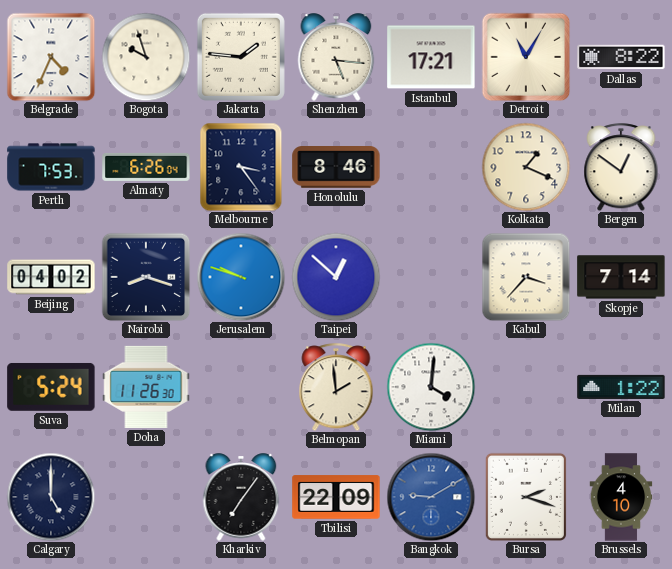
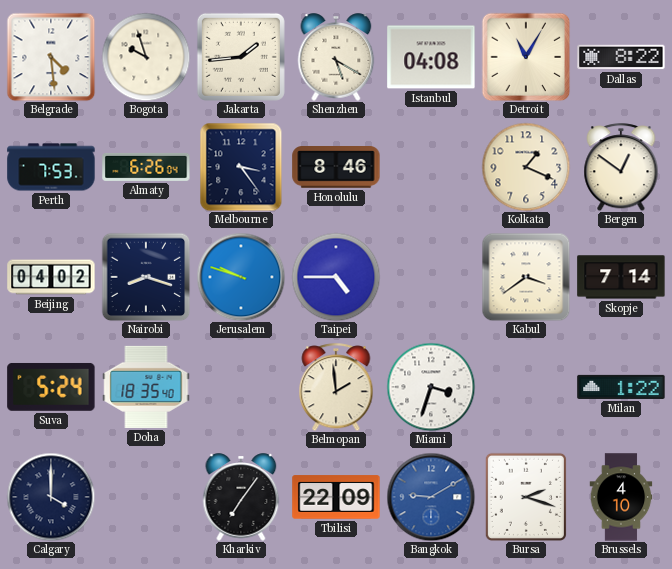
Belgrade: 4:34 -> 4:29
Jakarta: 1:46 -> 1:44
Shenzhen: 5:16 -> 5:20
Istanbul: 17:21 -> 04:08
Taipei: 12:52 -> 4:45
Kabul: 3:37 -> 3:39
Doha: 11:26 -> 18:35
Miami: 4:01 -> 3:33
Calgary: 5:00 -> 4:00
